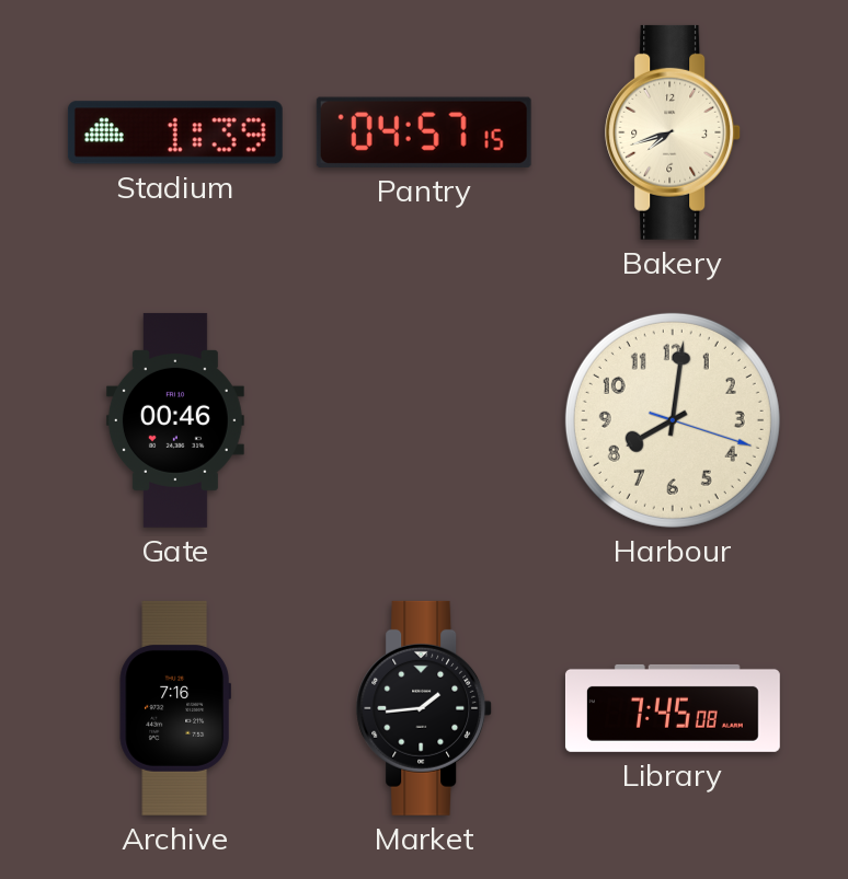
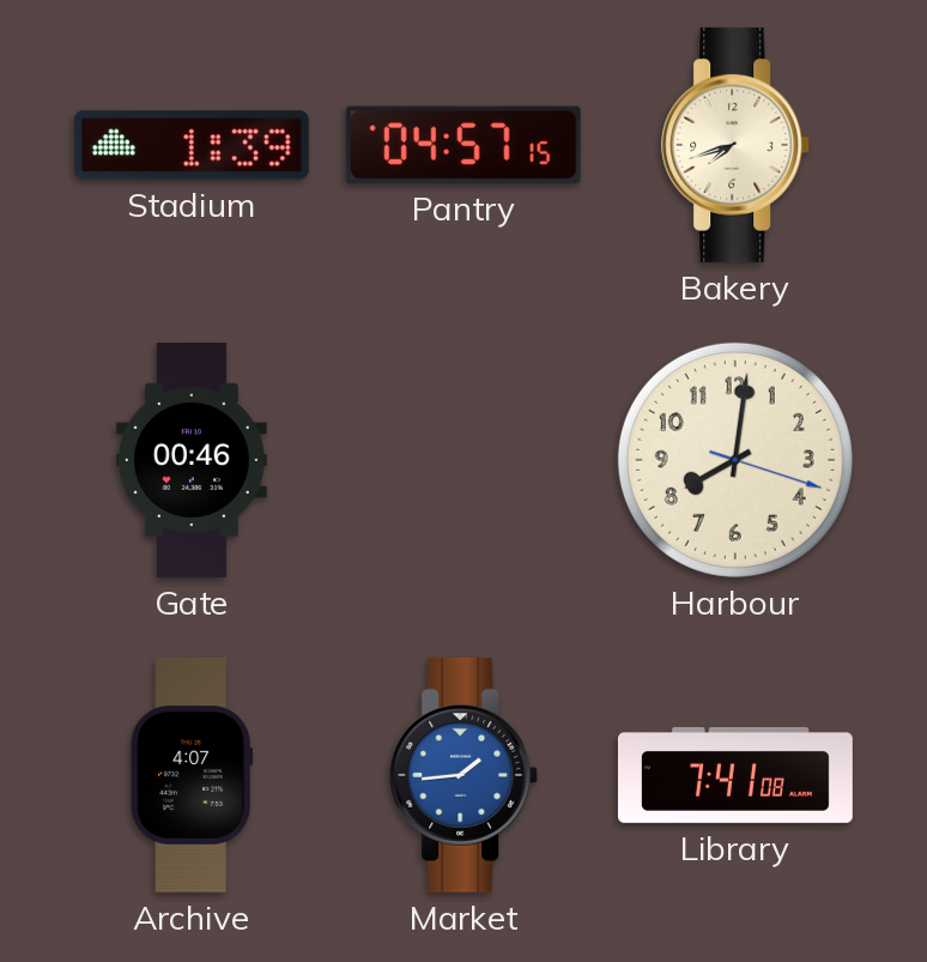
Archive: 7:16 -> 4:07
Market dial: black -> blue
Library: 7:45 -> 7:41
